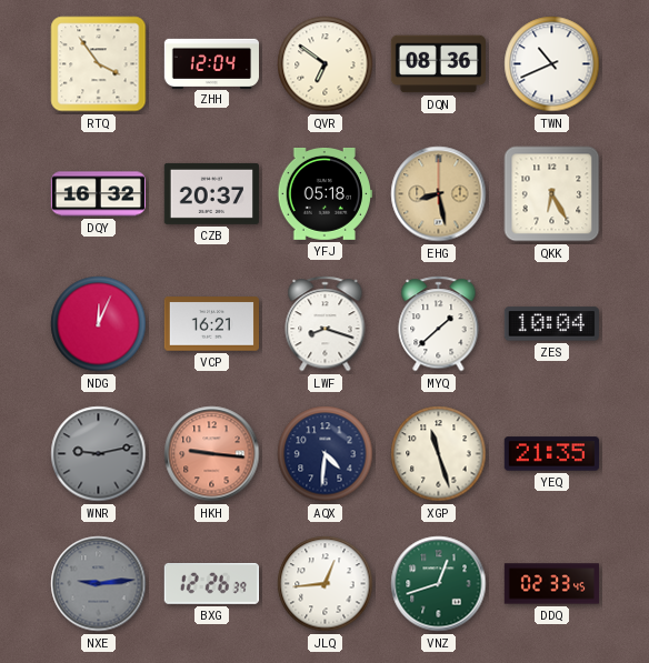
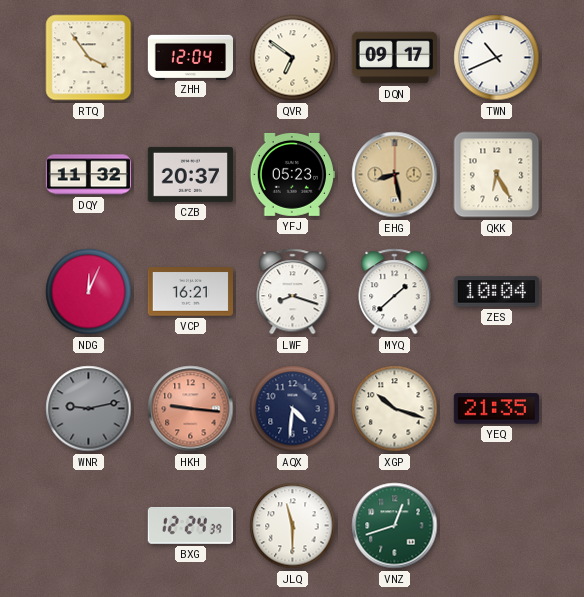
DQN: 08:36 -> 09:17
DQY: 16:32 -> 11:32
YFJ: 05:18 -> 05:23
XGP: 11:27 -> 10:18
NXE: 9:14 -> none
BXG: 12:26 -> 12:24
JLQ: 12:44 -> 11:30
DDQ: 02:33 -> none
